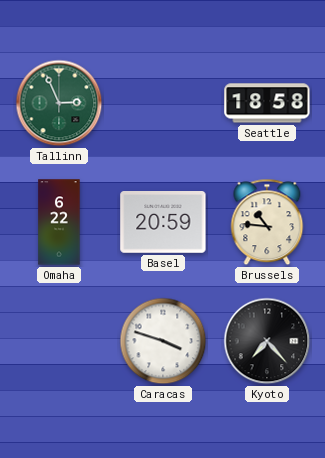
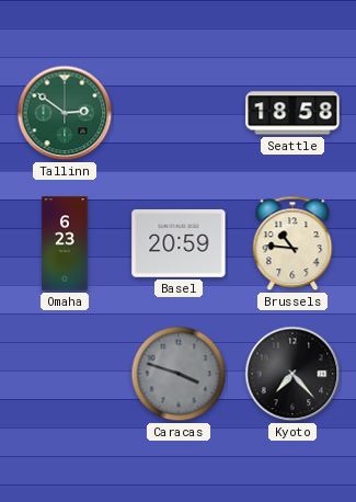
Tallinn: 2:56 -> 2:51
Omaha: 6:22 -> 6:23
Caracas dial: white -> grey
